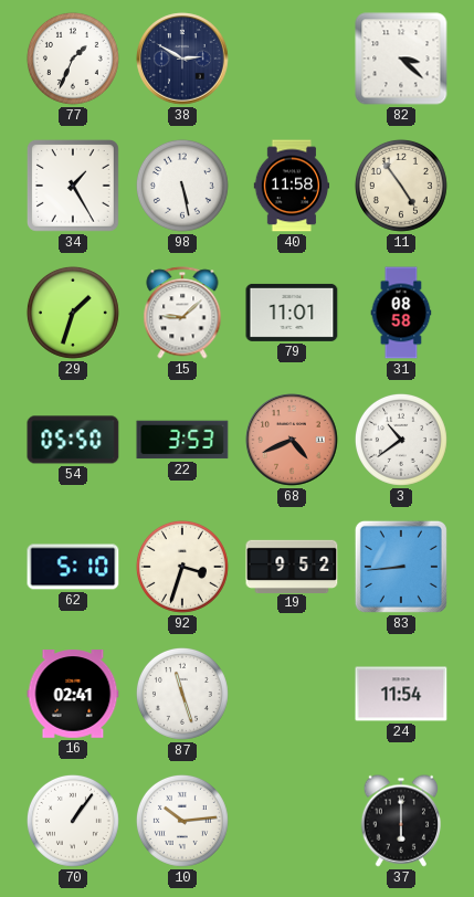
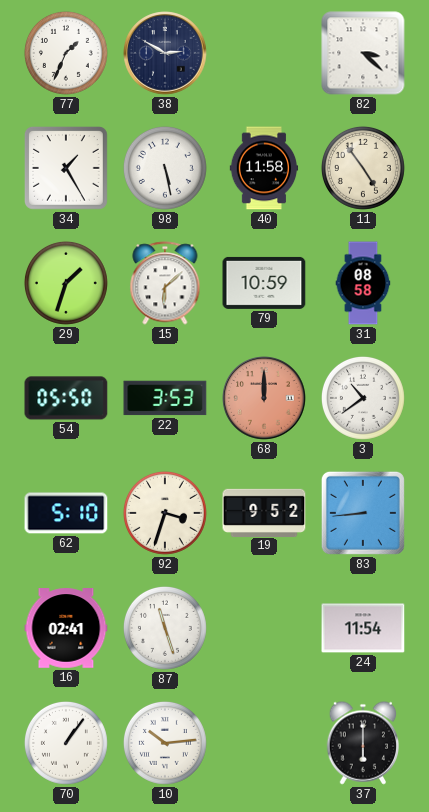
15: 9:08 -> 6:08
79: 11:01 -> 10:59
68: 4:41 -> 12:00
